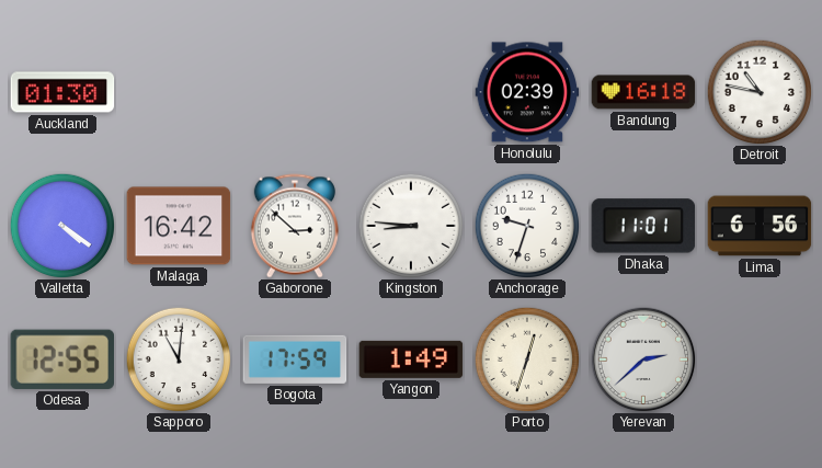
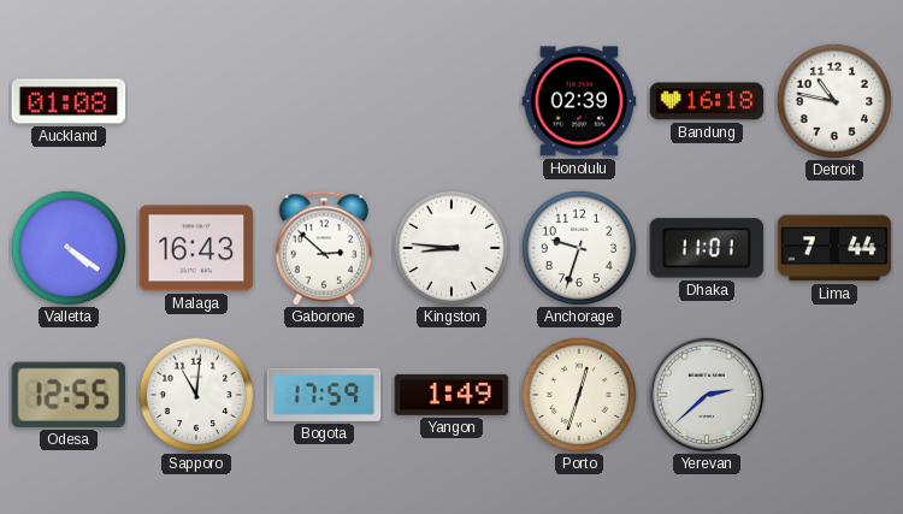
Auckland: 01:30 -> 01:08
Malaga: 16:42 -> 16:43
Lima: 6:56 -> 7:44
